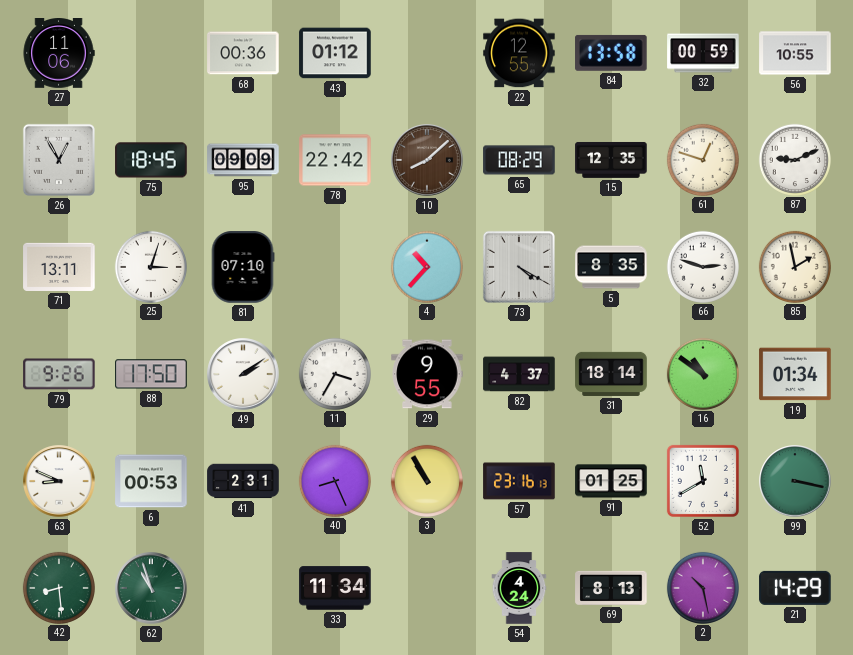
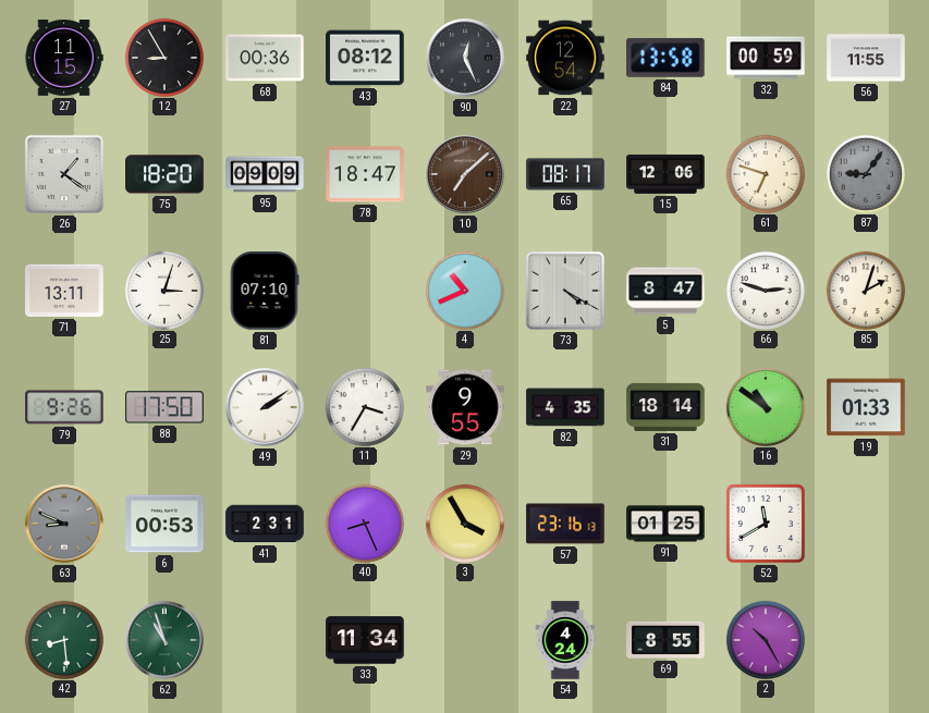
27: 11:06 -> 11:15
12: none -> 8:55
43: 01:12 -> 08:12
90: none -> 12:26
22: 12:55 -> 12:54
56: 10:55 -> 11:55
26: 12:55 -> 1:21
75: 18:45 -> 18:20
78: 22:42 -> 18:47
10: 8:08 -> 7:08
65: 08:29 -> 08:17
15: 12:35 -> 12:06
61: 12:48 -> 6:48
87: 9:11 -> 9:06
87 dial: white -> grey
4: 10:37 -> 10:41
5: 8:35 -> 8:47
85: 1:58 -> 2:03
82: 4:37 -> 4:35
19: 01:34 -> 01:33
63 dial: white -> grey
3: 10:55 -> 3:55
99: 3:17 -> none
69: 8:13 -> 8:55
2: 10:28 -> 10:25
21: 14:29 -> none
